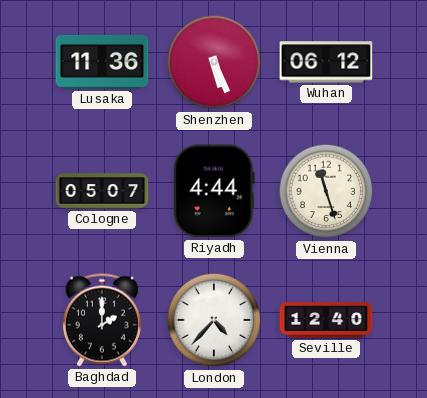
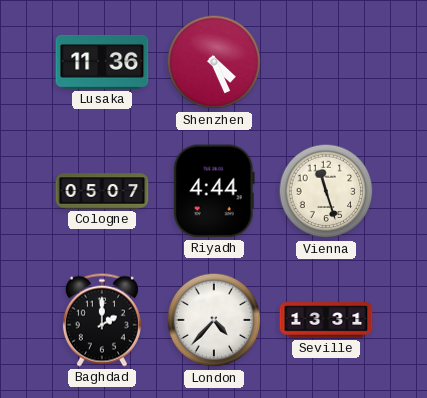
Shenzhen: 5:26 -> 4:26
Wuhan: 06:12 -> none
Seville: 12:40 -> 13:31
